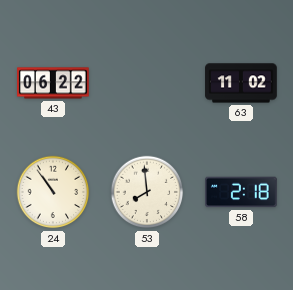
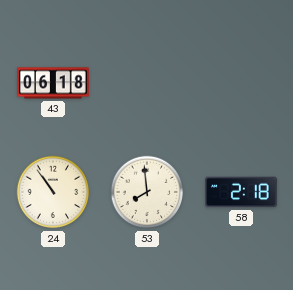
43: 06:22 -> 06:18
63: 11:02 -> none
